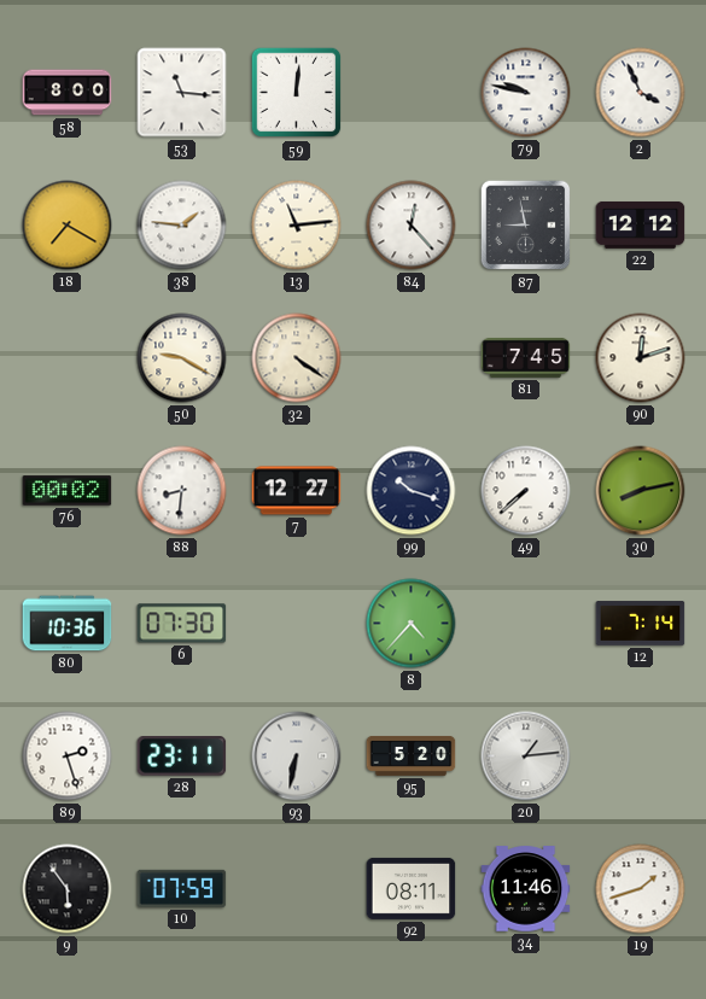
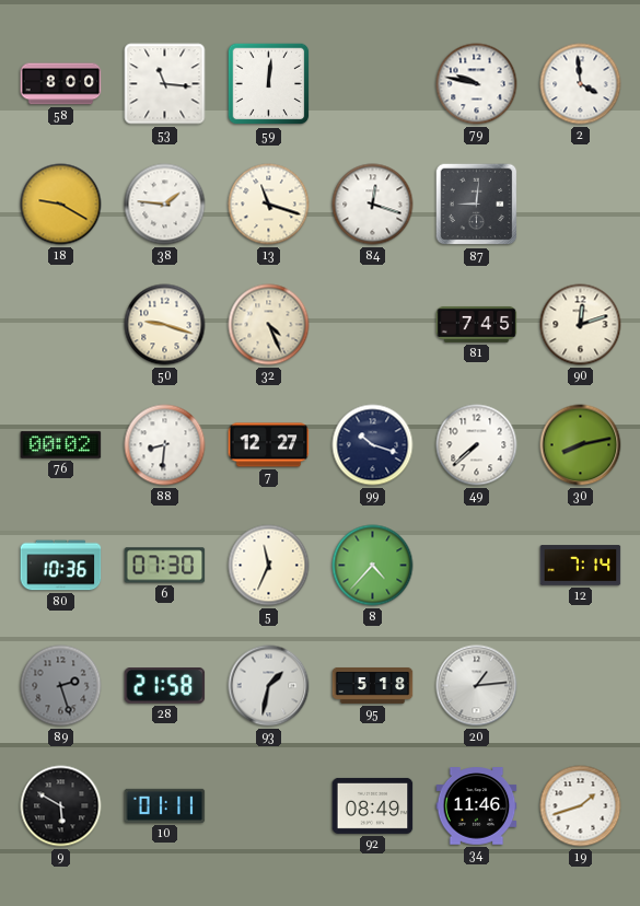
2: 3:56 -> 3:59
18: 7:20 -> 9:20
13: 11:14 -> 11:18
84: 12:23 -> 12:18
87: 8:58 -> 9:01
22: 12:12 -> none
50: 9:20 -> 9:18
32: 4:21 -> 4:26
5: none -> 11:34
89 dial: white -> grey
28: 23:11 -> 21:58
93: 6:32 -> 1:32
95: 5:20 -> 5:18
9: 5:54 -> 5:50
10: 07:59 -> 01:11
92: 08:11 -> 08:49
